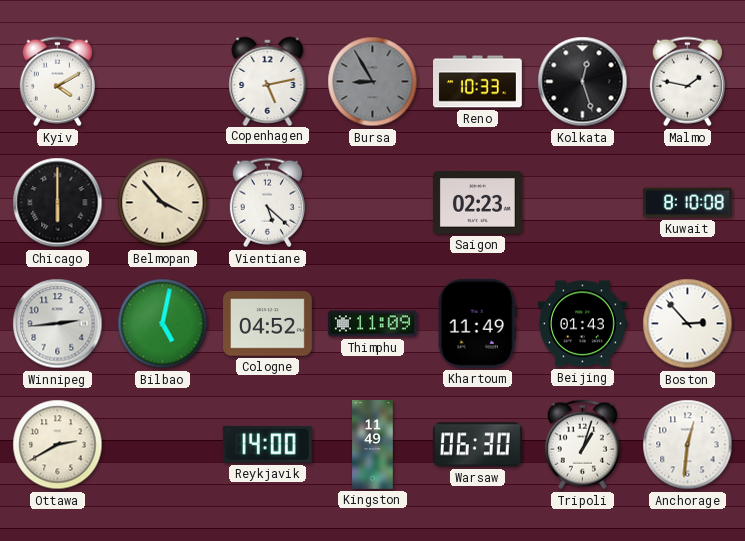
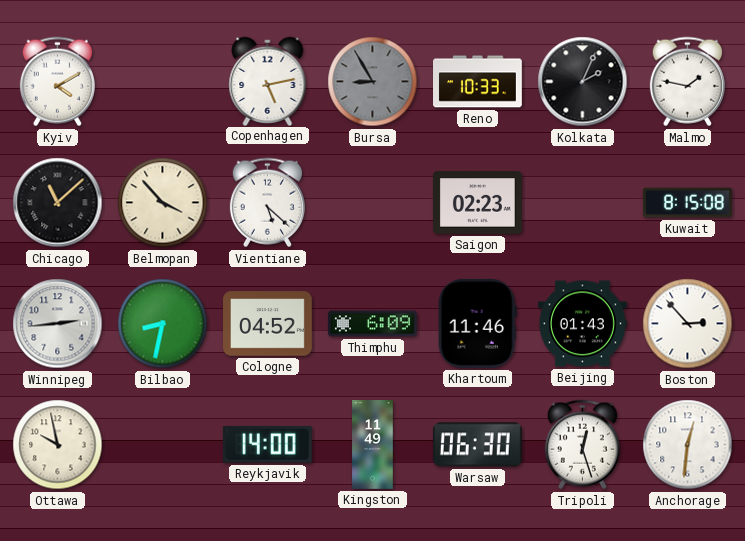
Kolkata: 12:27 -> 2:04
Chicago: 6:00 -> 11:08
Kuwait: 8:10 -> 8:15
Bilbao: 5:02 -> 8:32
Thimphu: 11:09 -> 6:09
Khartoum: 11:49 -> 11:46
Ottawa: 2:40 -> 9:58
Tripoli: 1:03 -> 12:27
